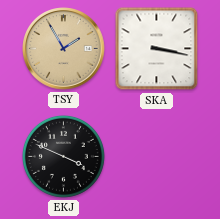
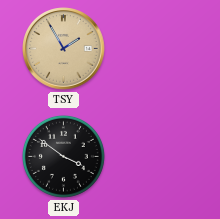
SKA: 3:17 -> none
EKJ: 3:49 -> 3:51
